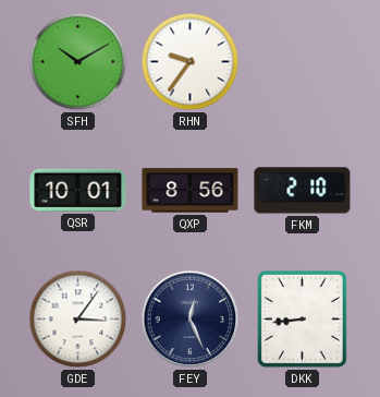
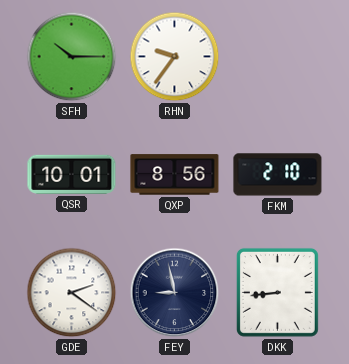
SFH: 10:10 -> 10:15
GDE: 3:06 -> 2:21
FEY: 12:26 -> 8:58
